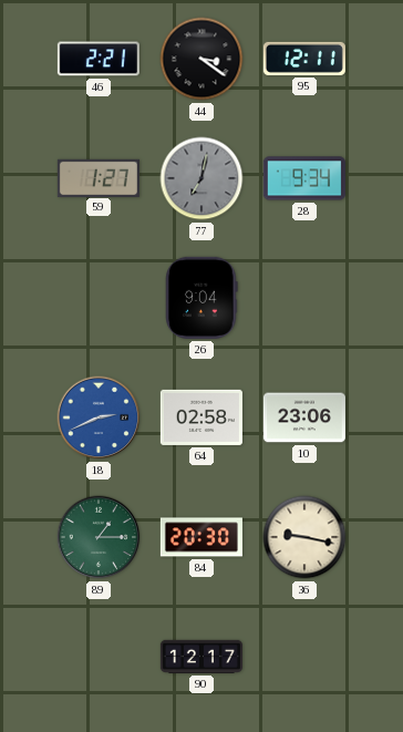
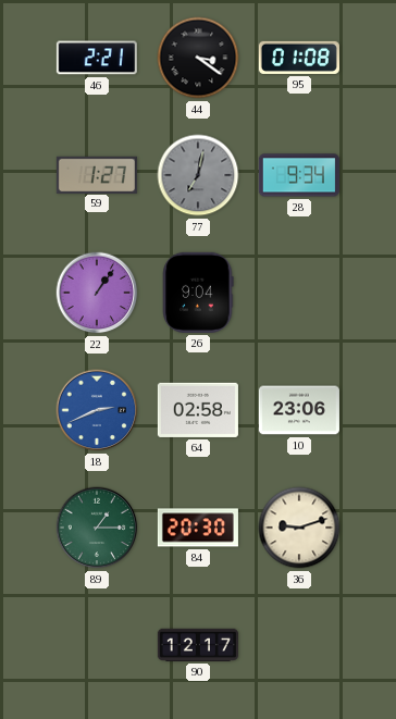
95: 12:11 -> 01:08
22: none -> 1:06
36: 9:17 -> 9:12
